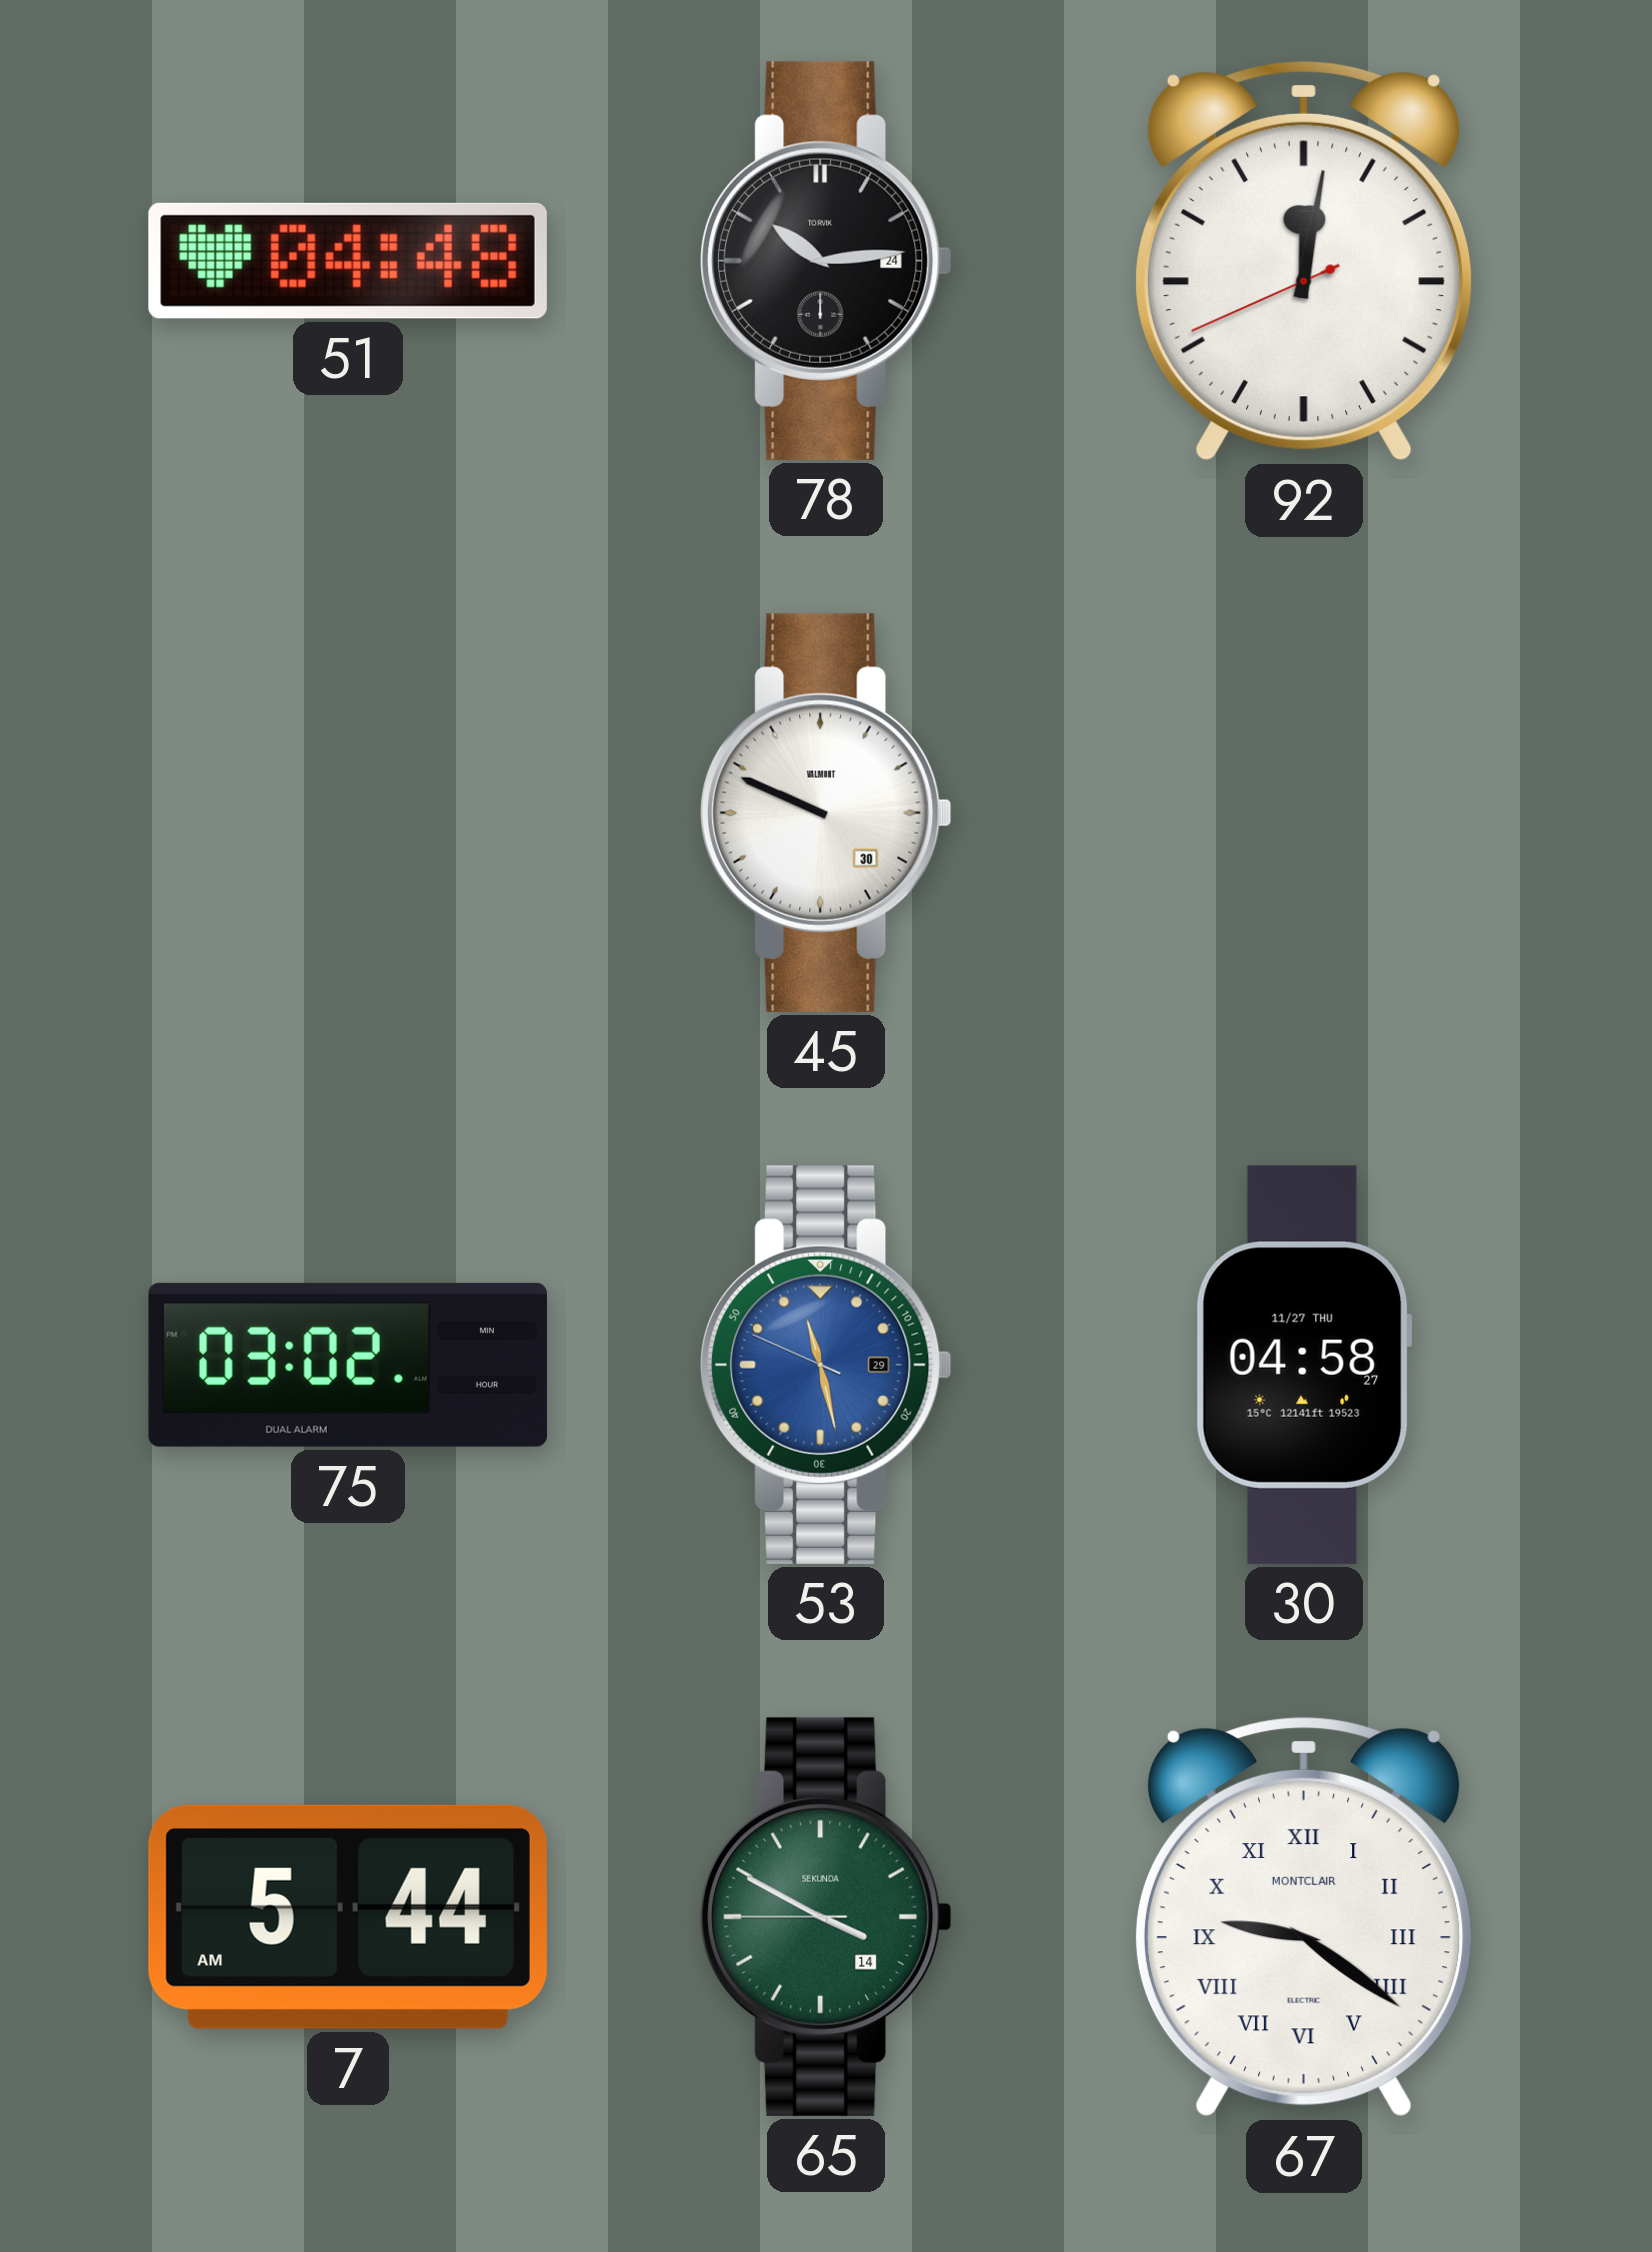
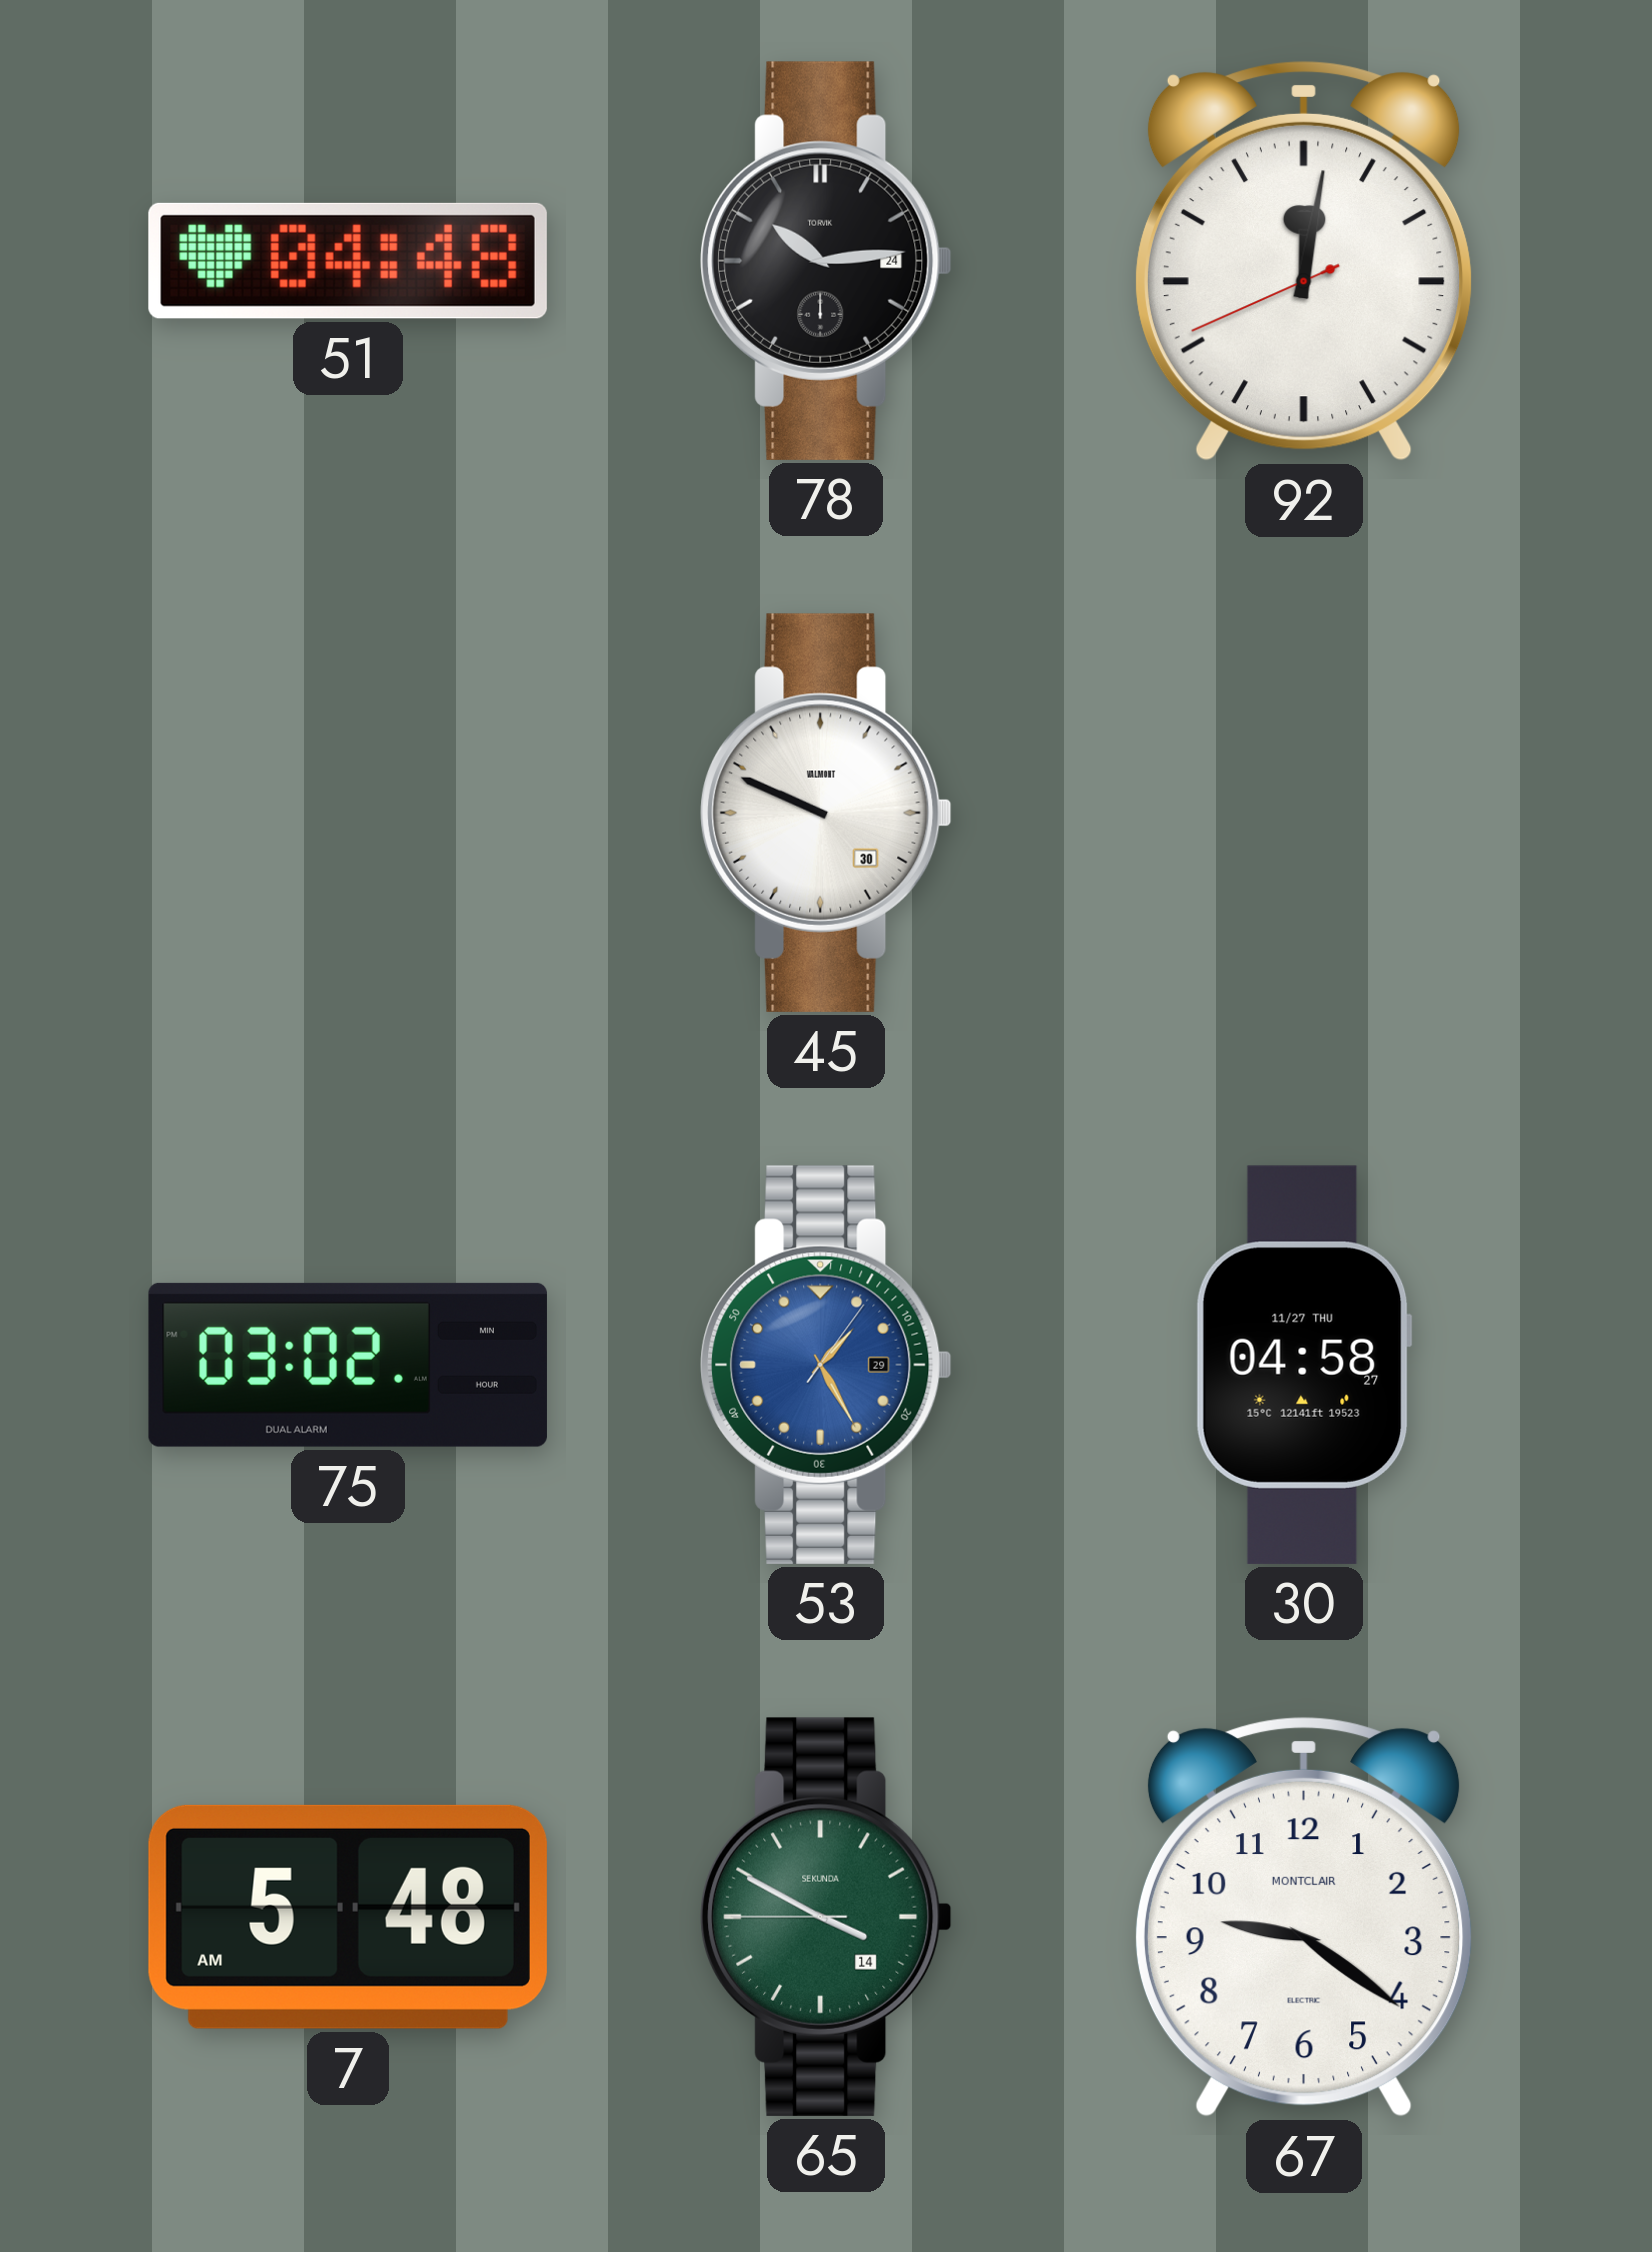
53: 11:27 -> 1:25
7: 5:44 -> 5:48
67 numerals: Roman -> Arabic
